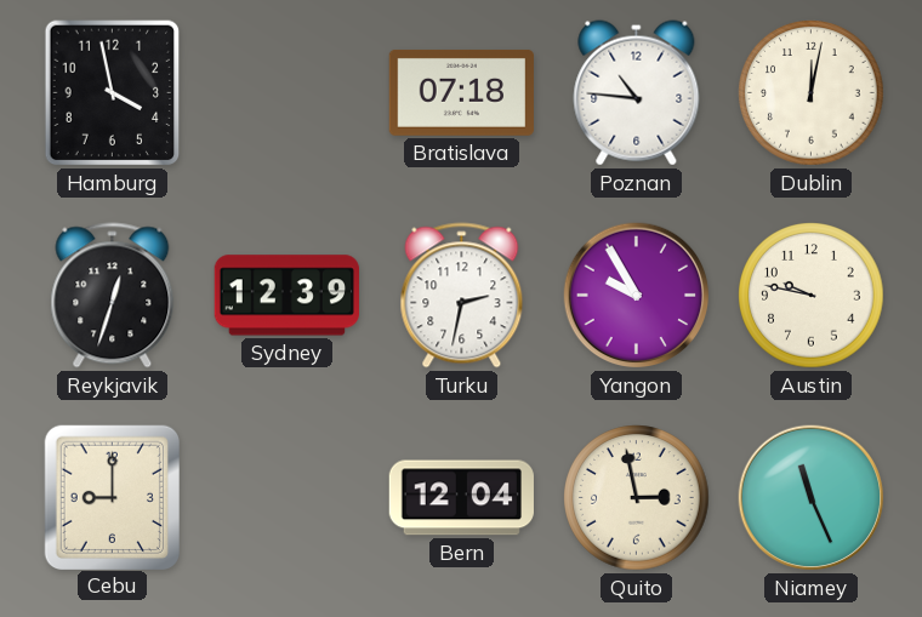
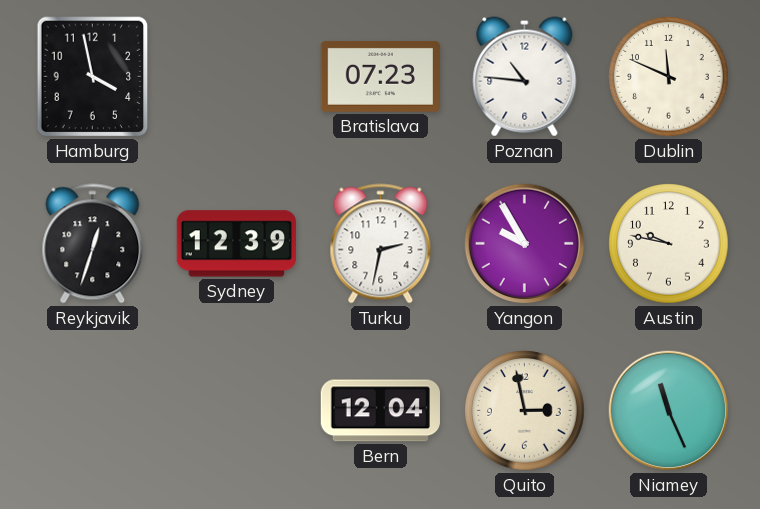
Bratislava: 07:18 -> 07:23
Dublin: 12:02 -> 11:49
Cebu: 9:00 -> none
